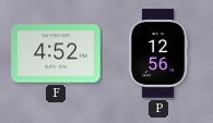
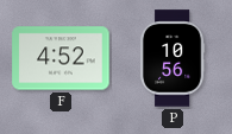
P: 12:56 -> 10:56
